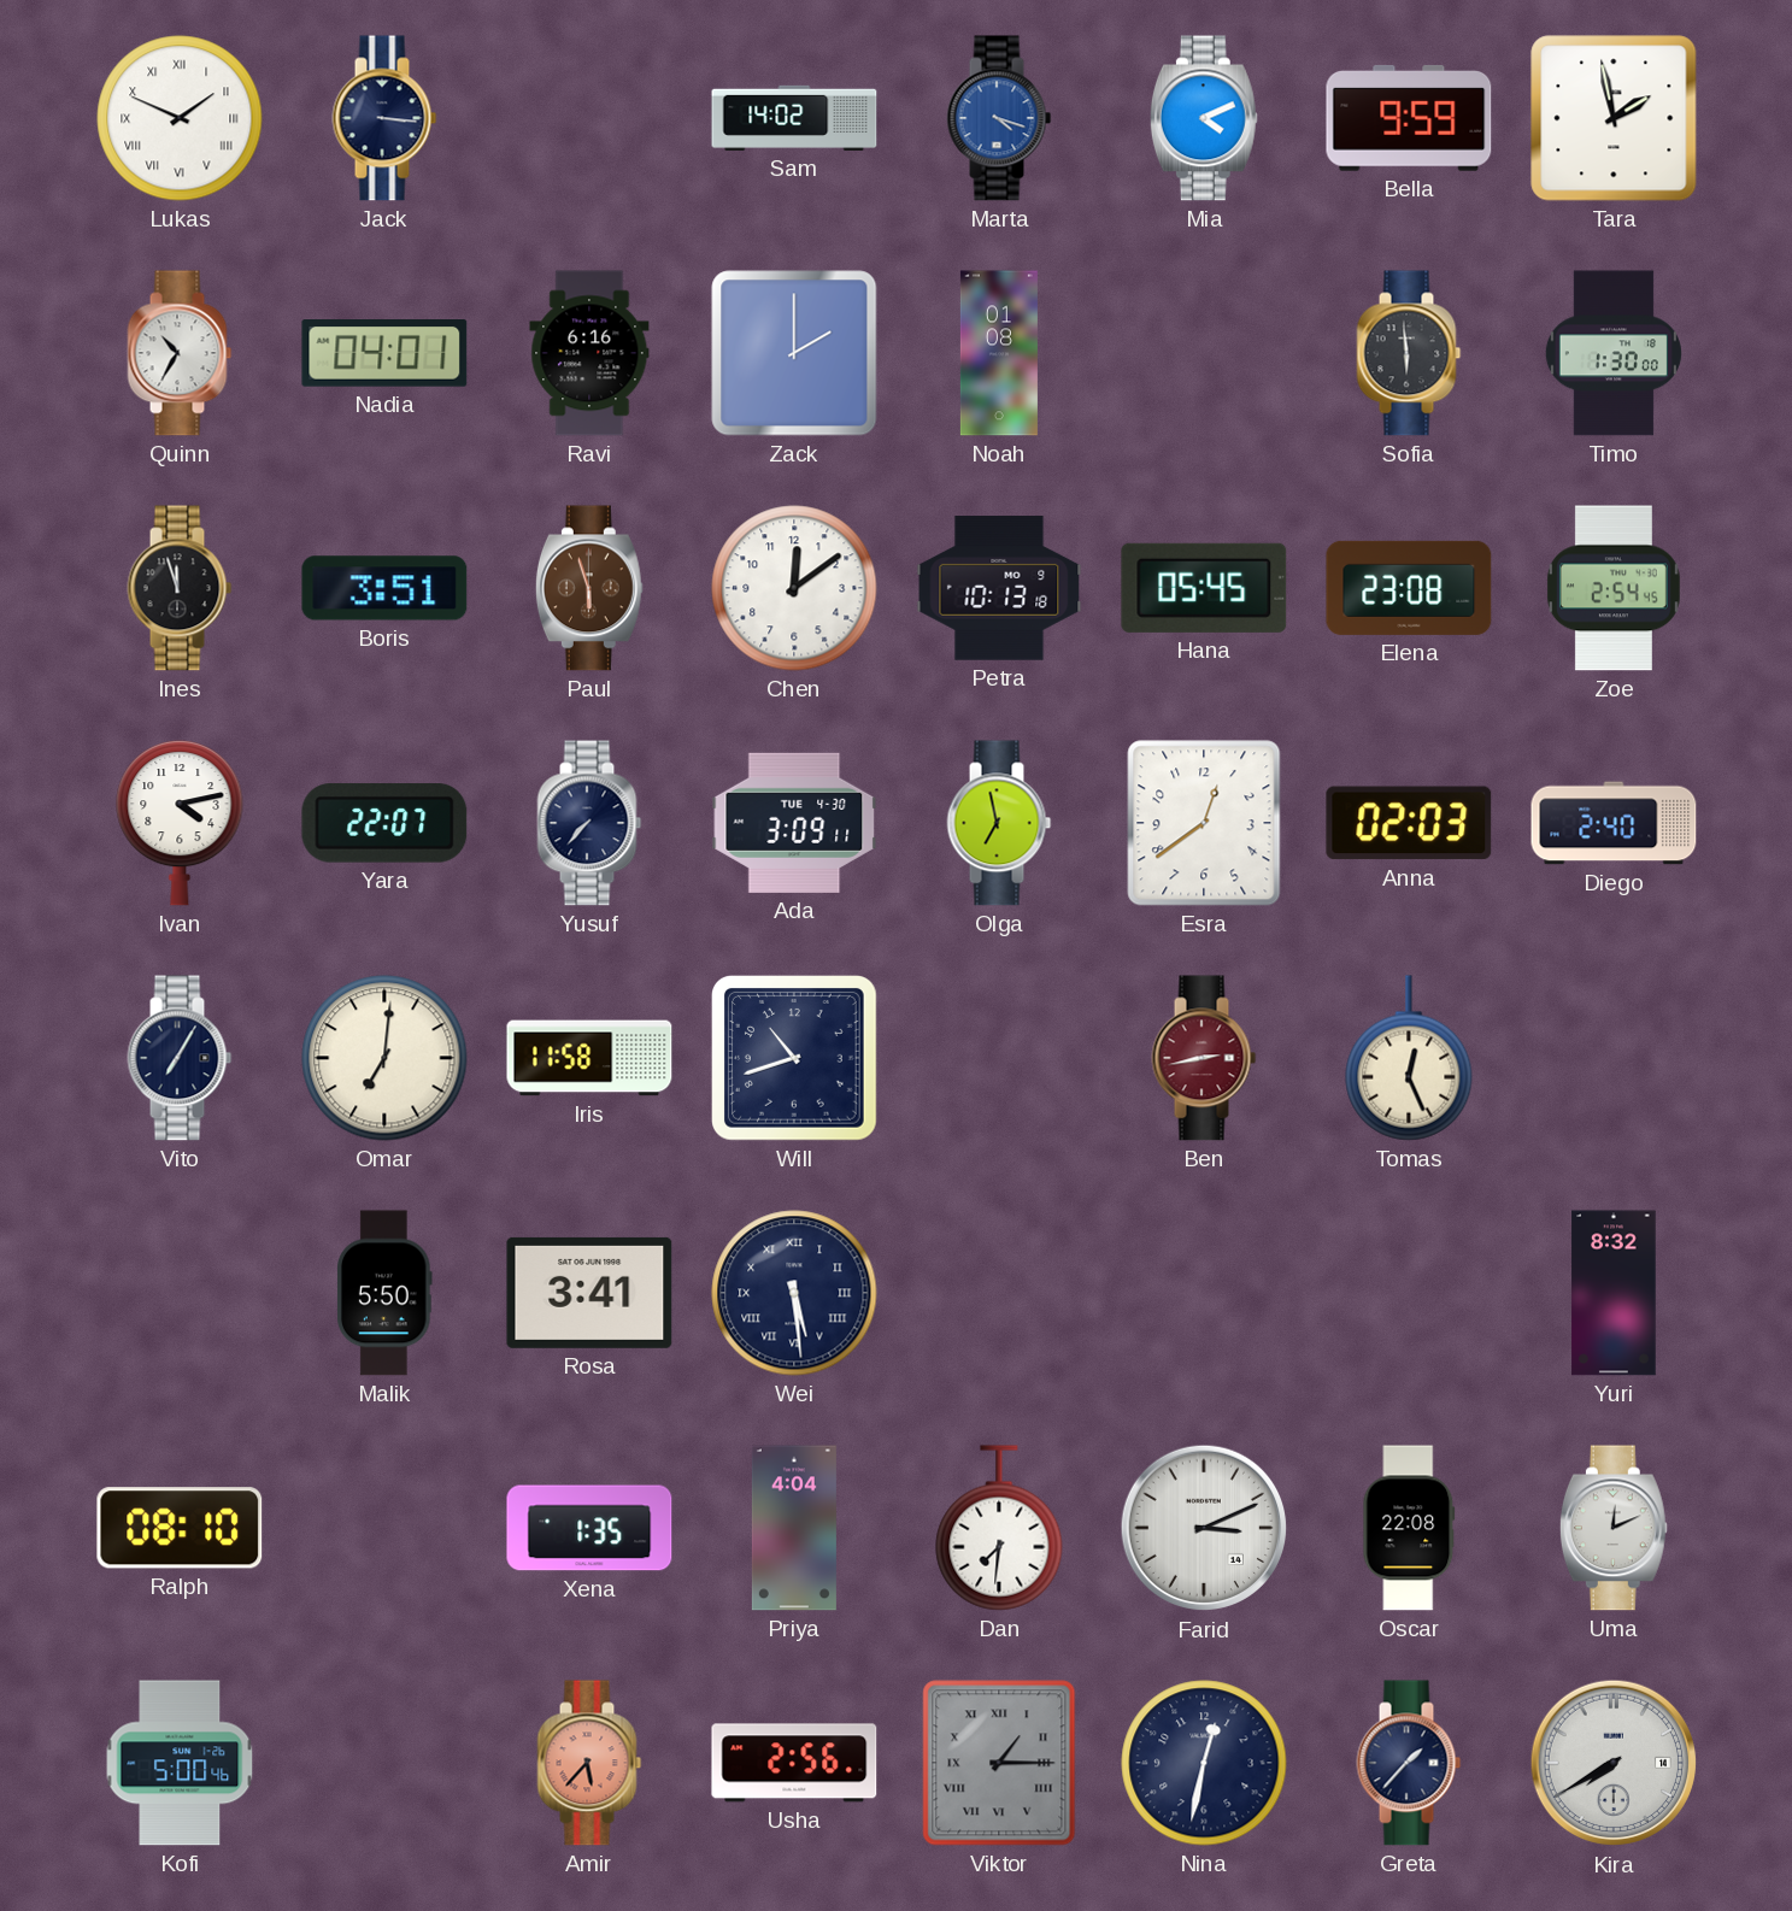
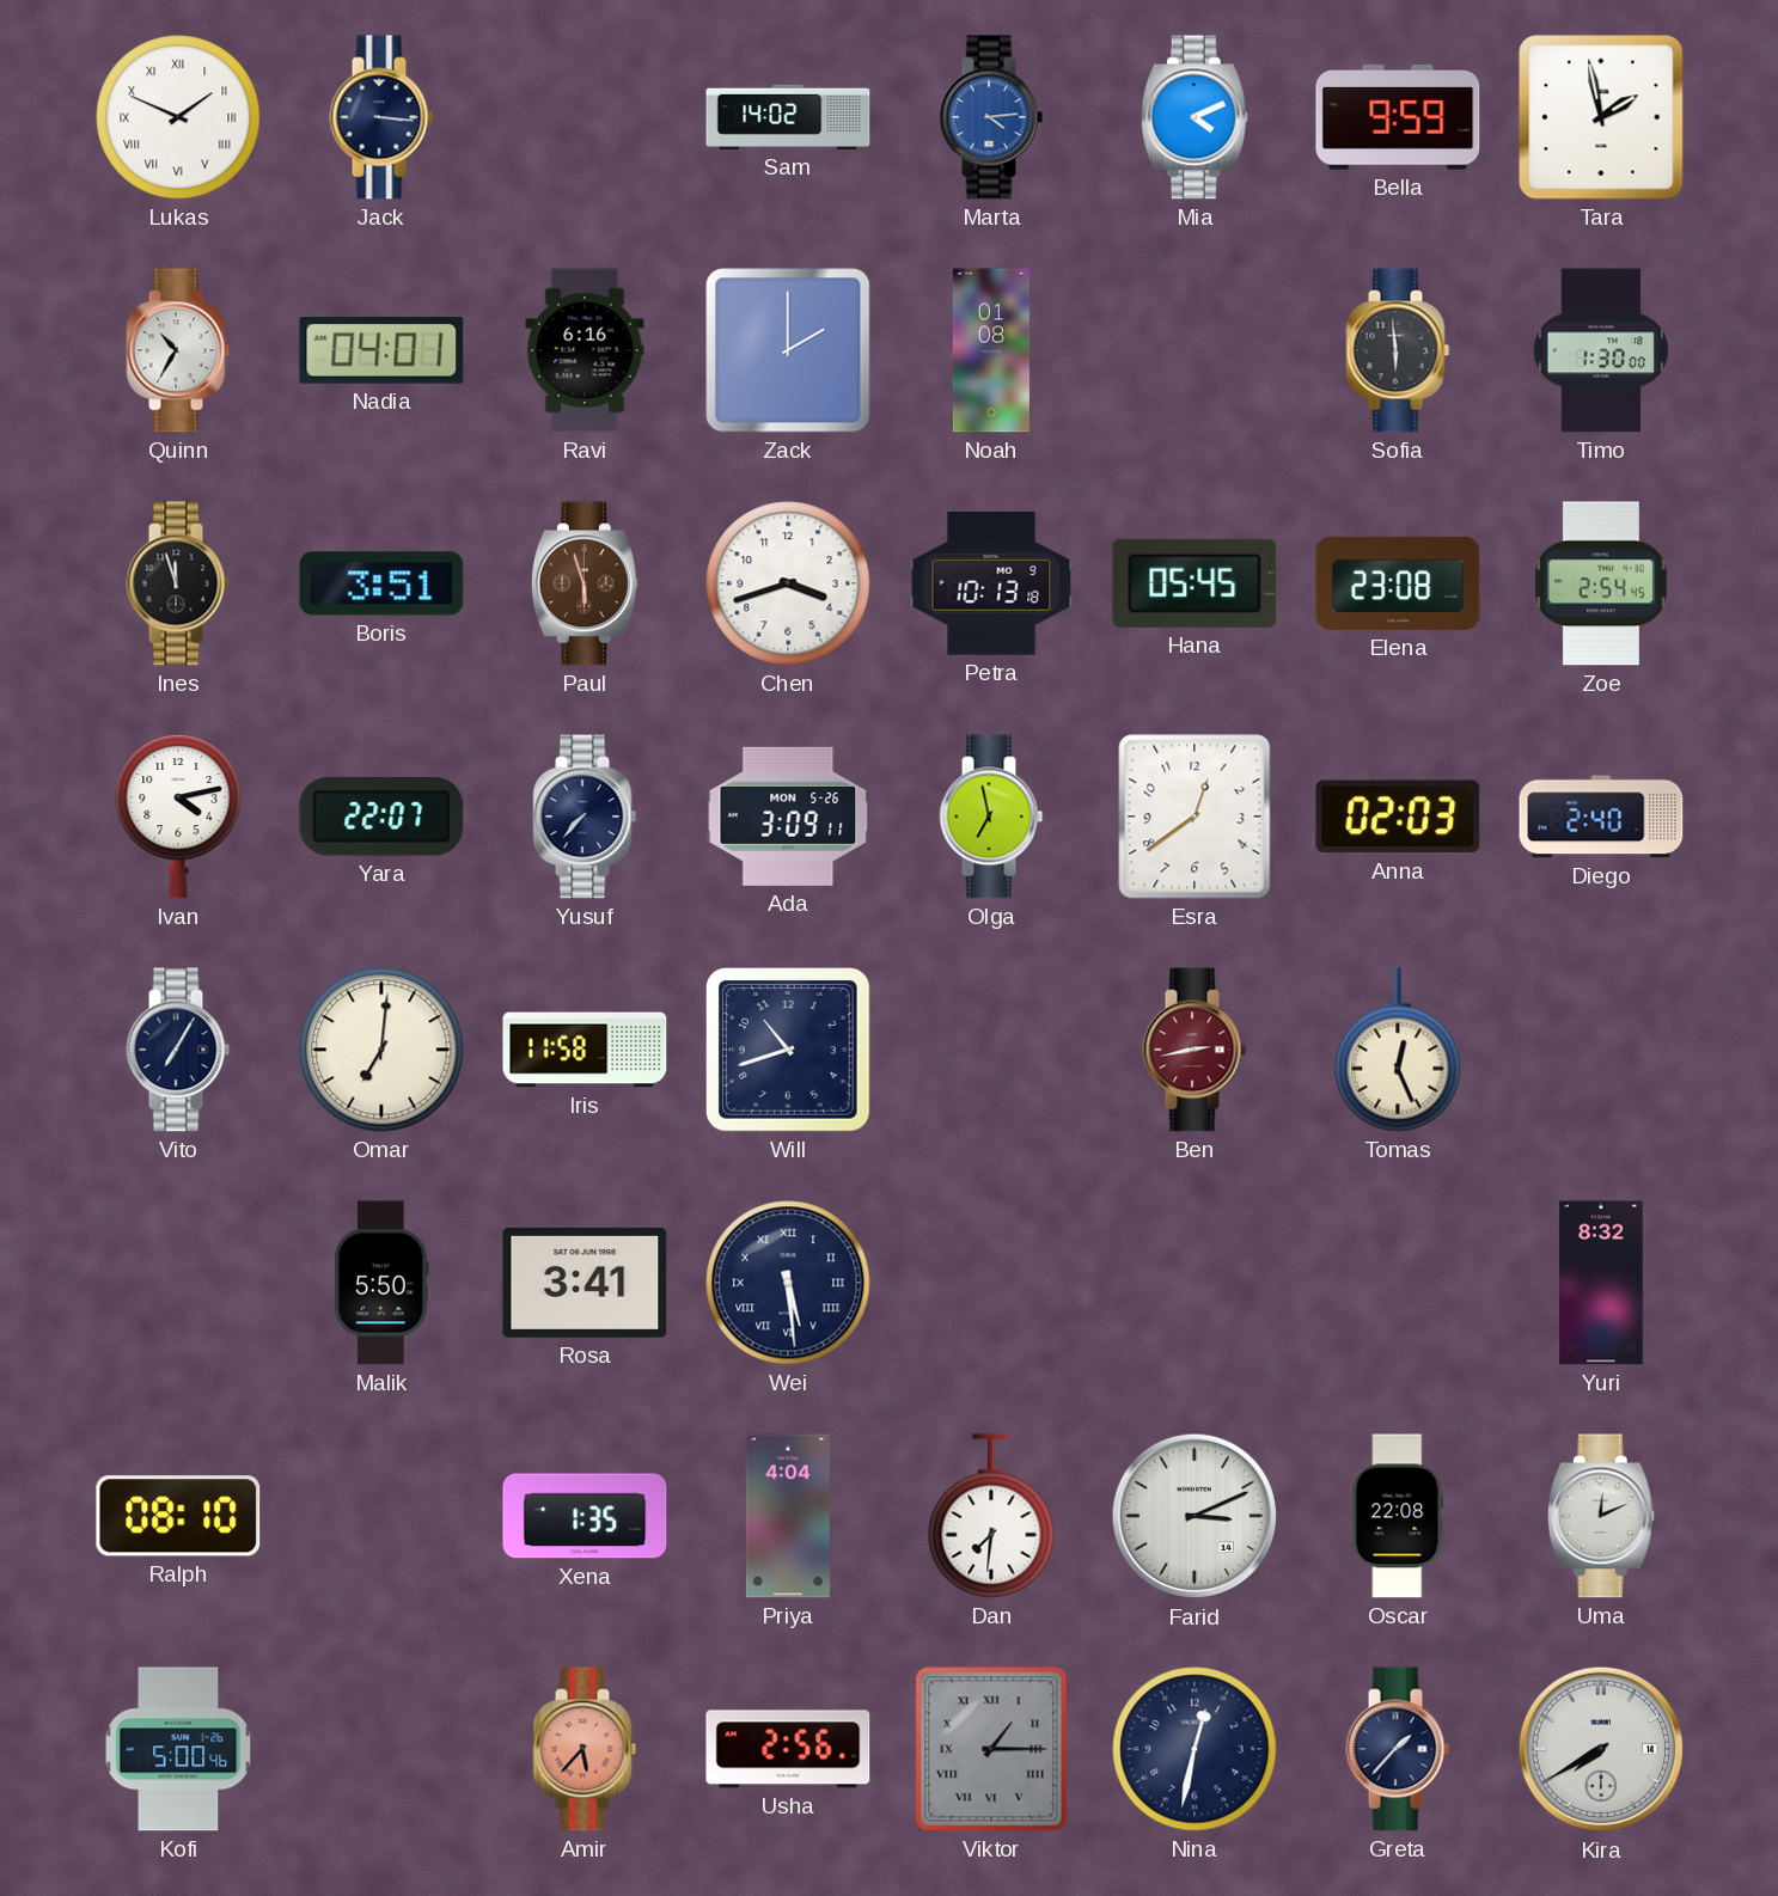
Marta: 4:18 -> 4:14
Chen: 12:09 -> 3:42
Ada date: TUE 4-30 -> MON 5-26
